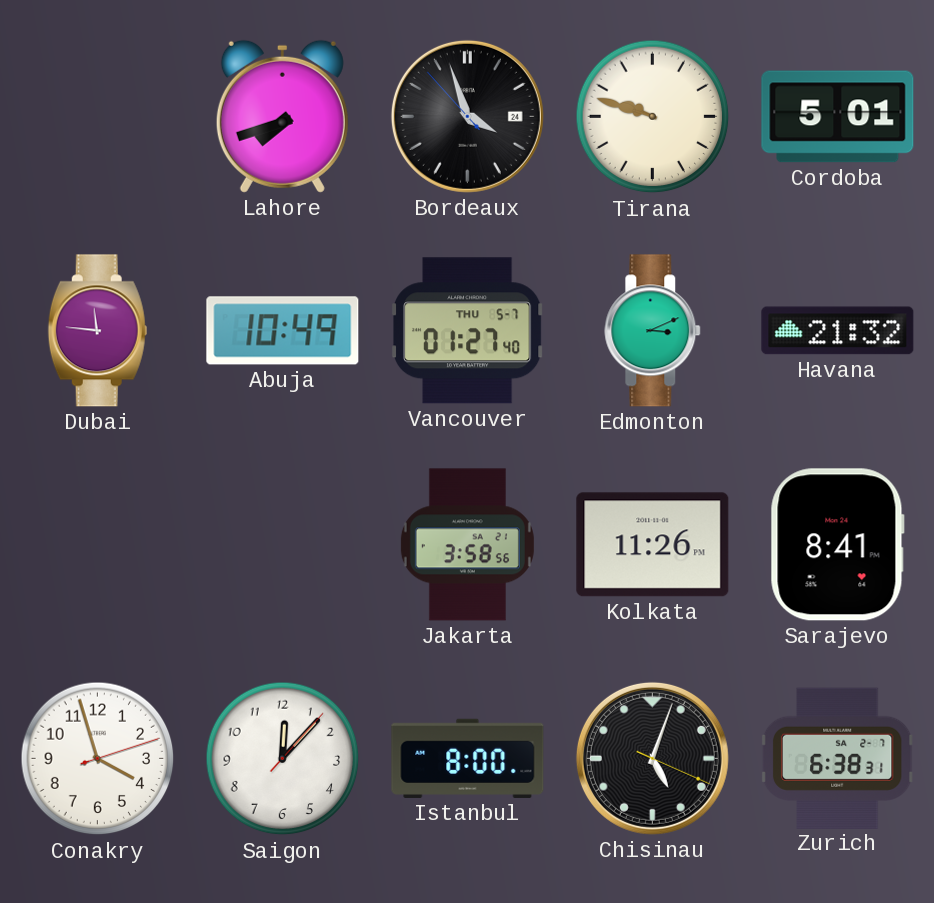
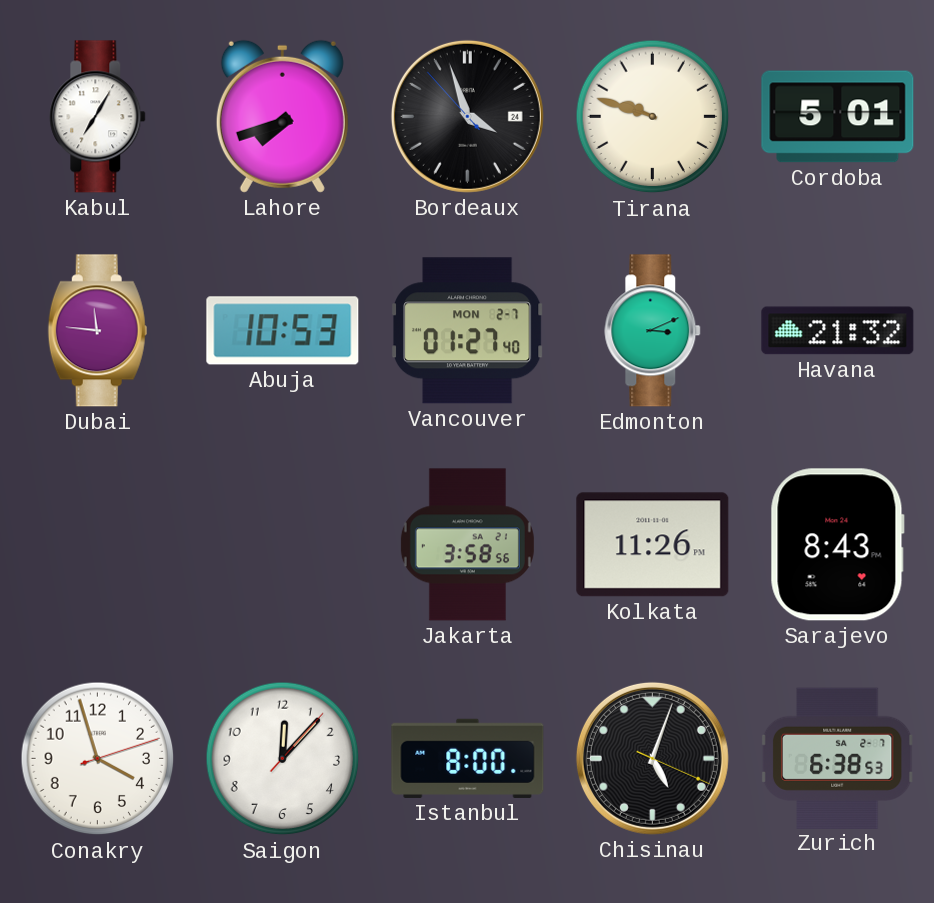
Kabul: none -> 7:05
Abuja: 10:49 -> 10:53
Vancouver date: THU 5-7 -> MON 2-7
Sarajevo: 8:41 -> 8:43
Zurich: 6:38:31 -> 6:38:53
